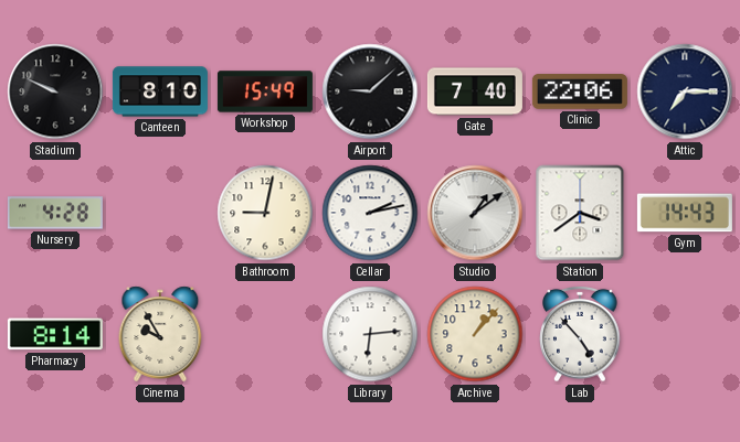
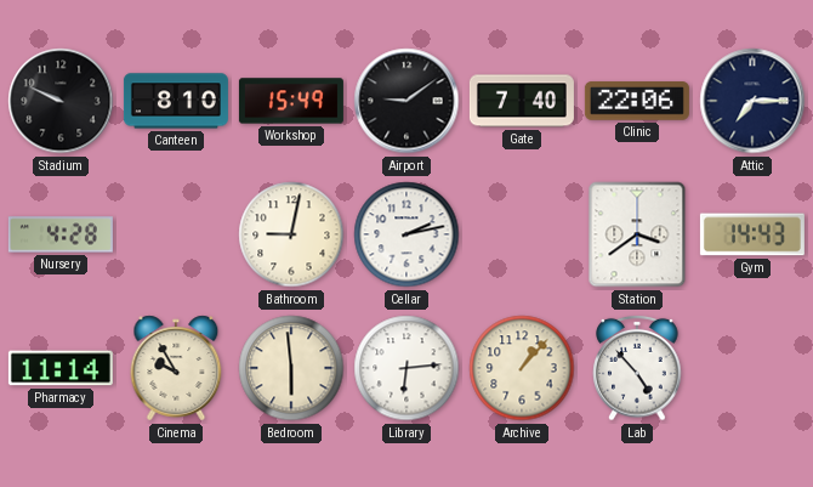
Airport: 9:08 -> 9:09
Studio: 1:09 -> none
Pharmacy: 8:14 -> 11:14
Bedroom: none -> 5:59
